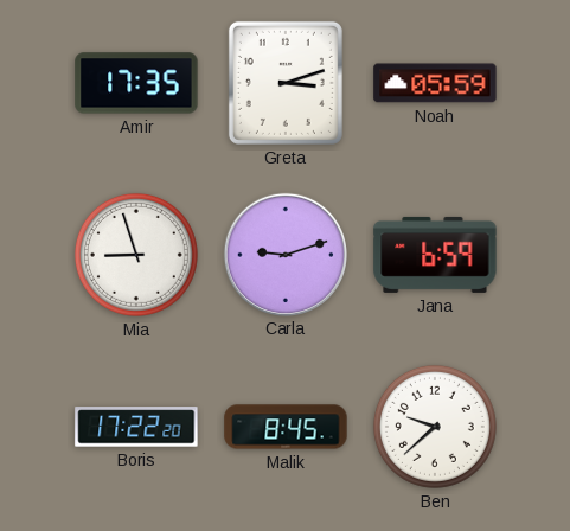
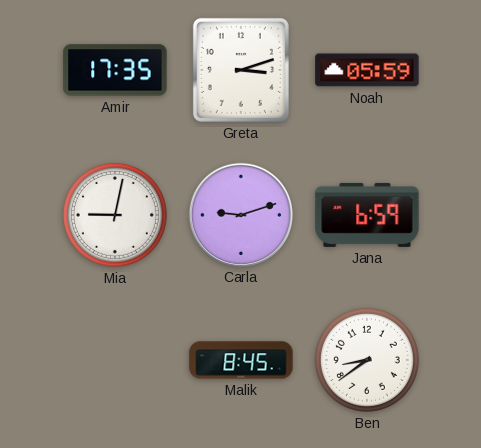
Mia: 8:57 -> 9:02
Boris: 17:22 -> none
Ben: 9:38 -> 8:39
